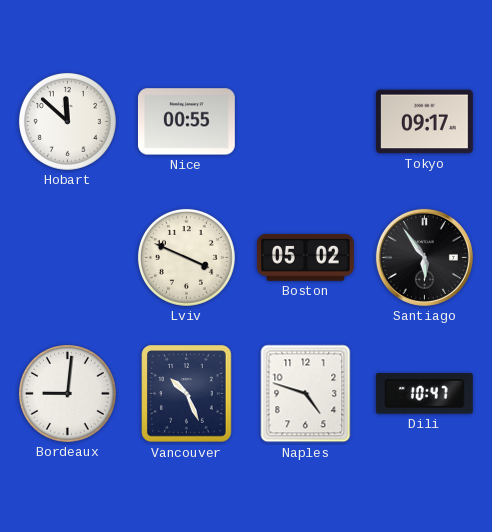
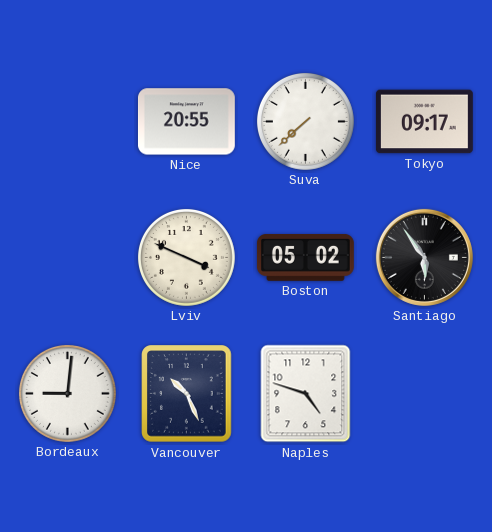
Hobart: 11:52 -> none
Nice: 00:55 -> 20:55
Suva: none -> 7:38
Dili: 10:47 -> none
